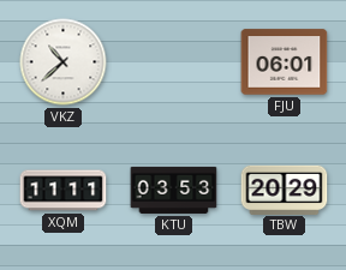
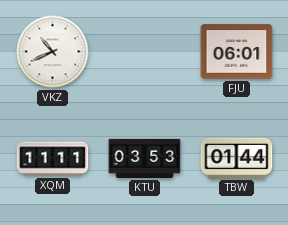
VKZ: 10:38 -> 10:41
TBW: 20:29 -> 01:44
